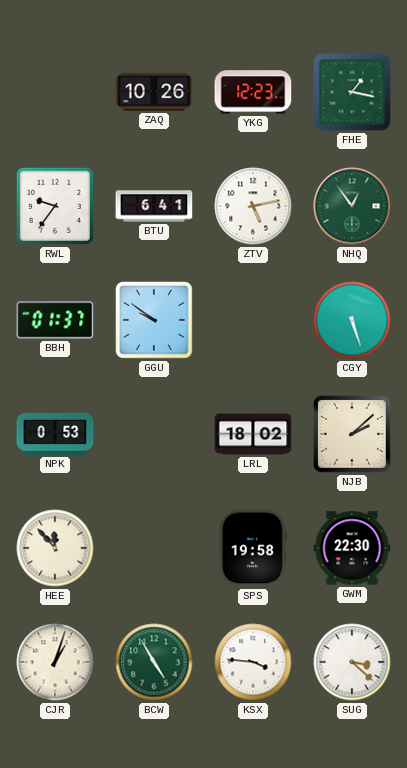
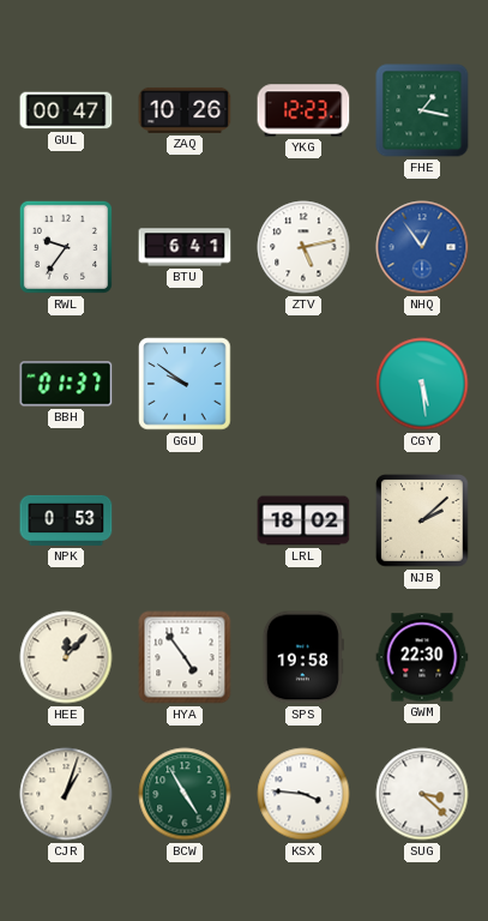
GUL: none -> 00:47
NHQ dial: green -> blue
CGY: 5:27 -> 5:29
HEE: 11:53 -> 12:07
HYA: none -> 4:54
